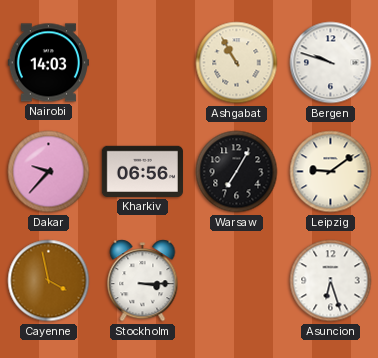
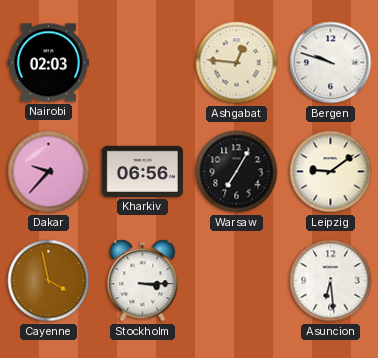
Nairobi: 14:03 -> 02:03
Ashgabat: 10:55 -> 12:46
Asuncion: 6:27 -> 6:29
